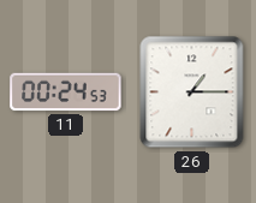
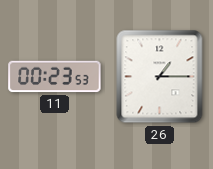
11: 00:24 -> 00:23
